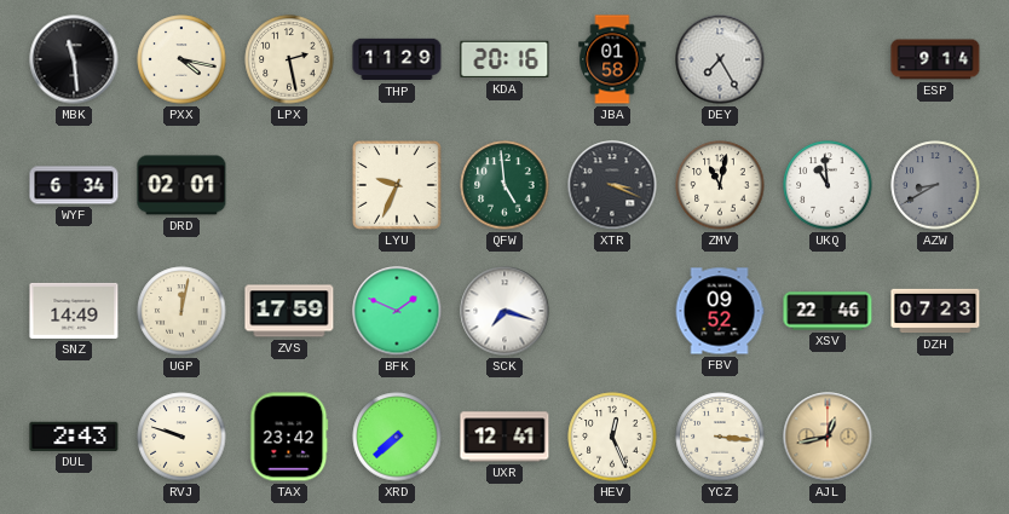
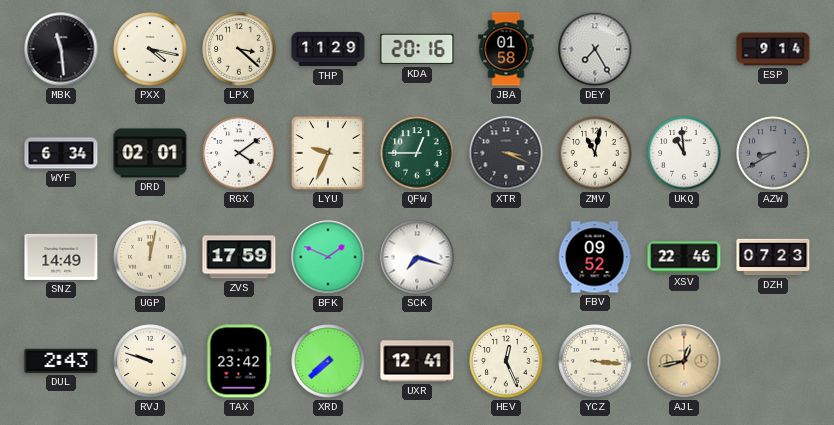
LPX: 2:28 -> 3:22
RGX: none -> 4:09
QFW: 4:59 -> 12:45
